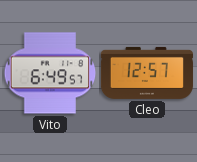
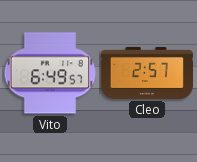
Cleo: 12:57 -> 2:57
